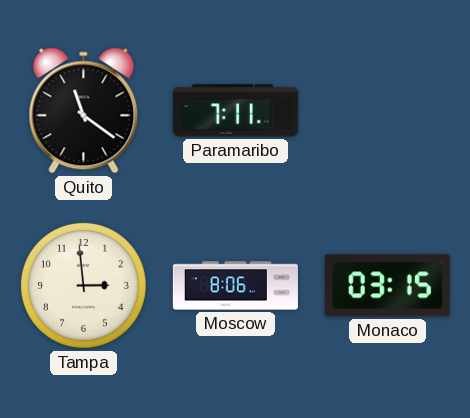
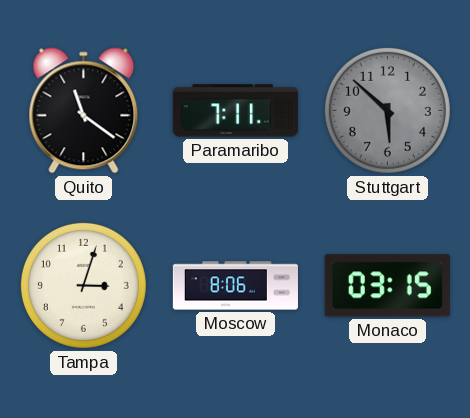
Stuttgart: none -> 5:52
Tampa: 2:59 -> 3:03
